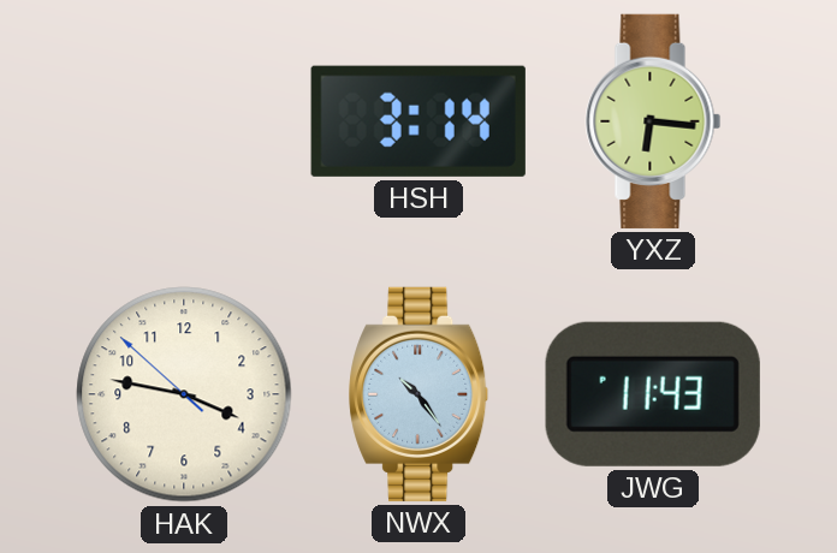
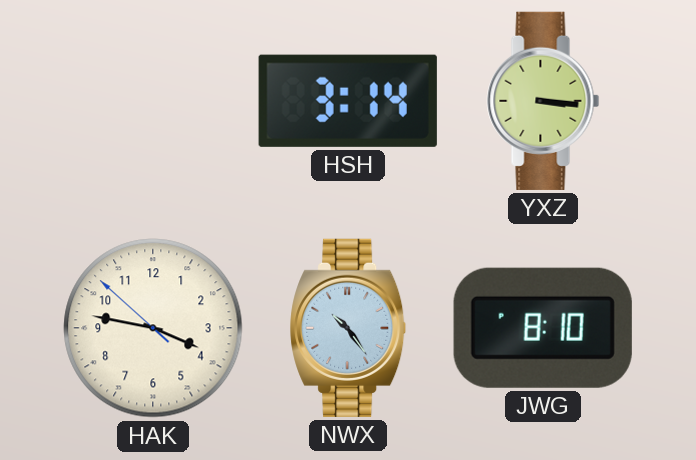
YXZ: 6:16 -> 3:16
JWG: 11:43 -> 8:10
